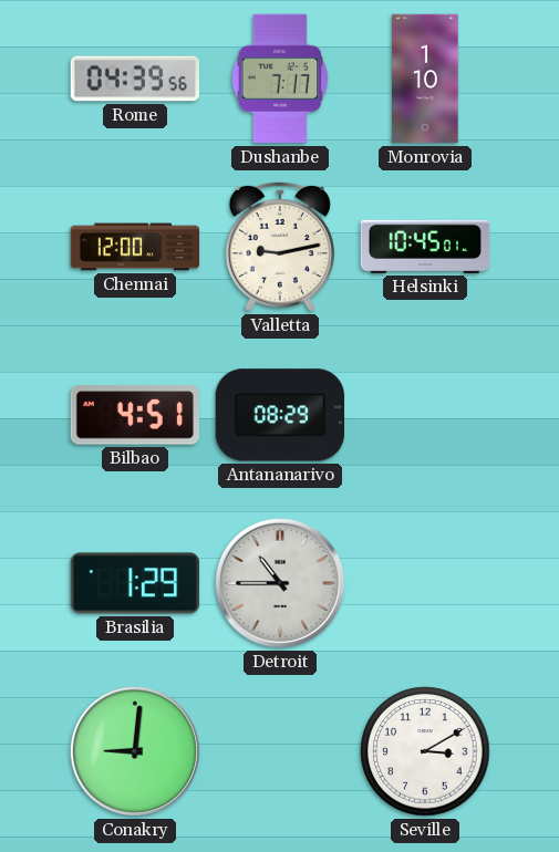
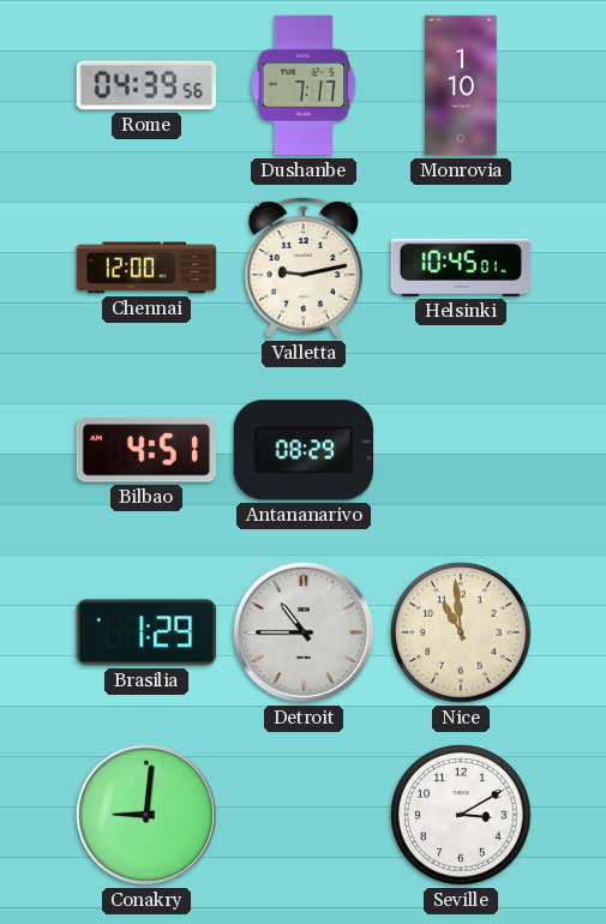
Nice: none -> 10:59
